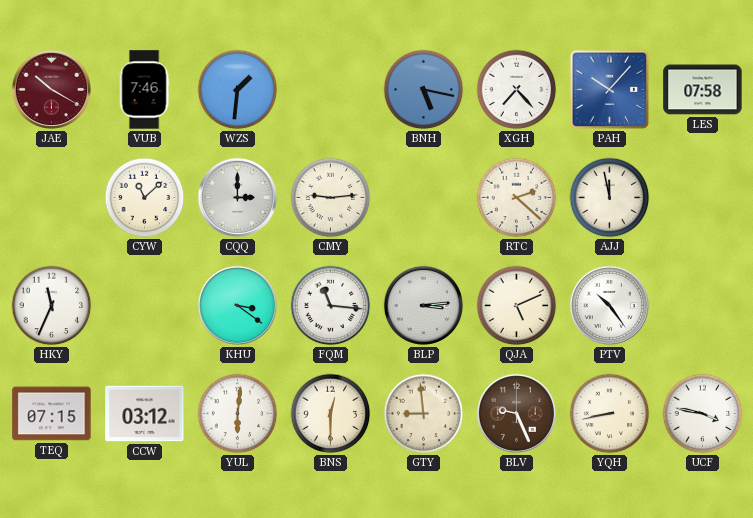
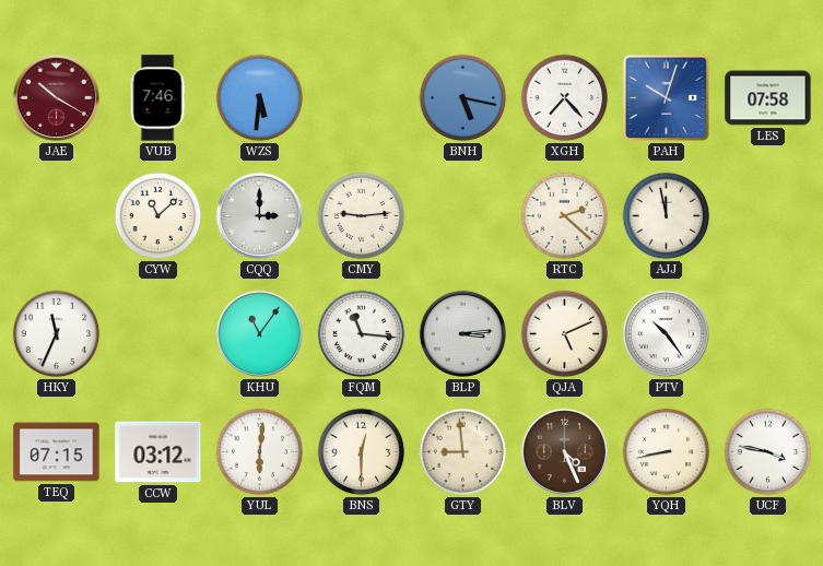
WZS: 1:31 -> 5:31
PAH: 10:07 -> 10:03
KHU: 3:21 -> 11:06
BLV: 9:26 -> 4:26
